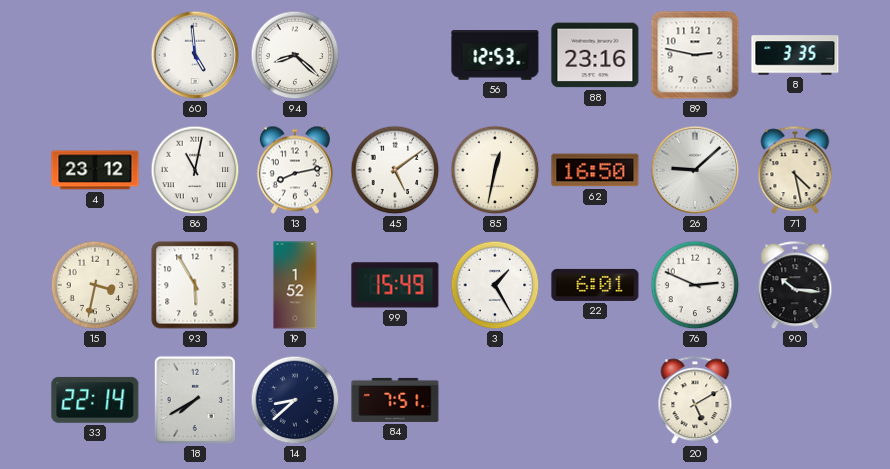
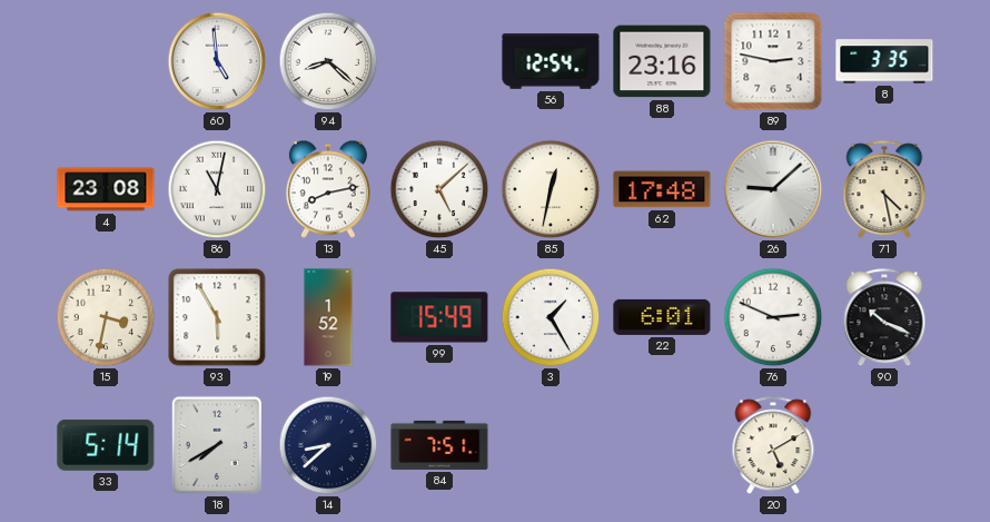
56: 12:53 -> 12:54
4: 23:12 -> 23:08
45: 5:09 -> 5:08
62: 16:50 -> 17:48
90: 10:16 -> 10:19
33: 22:14 -> 5:14
